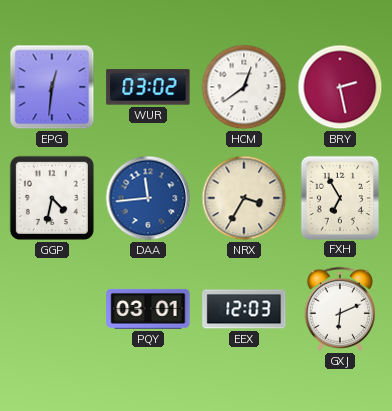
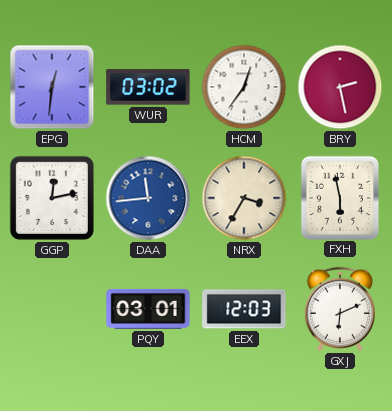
HCM: 12:39 -> 12:36
GGP: 4:32 -> 12:13
FXH: 6:55 -> 5:58
